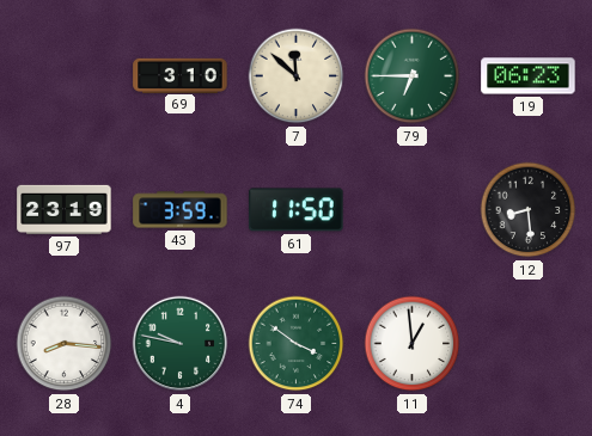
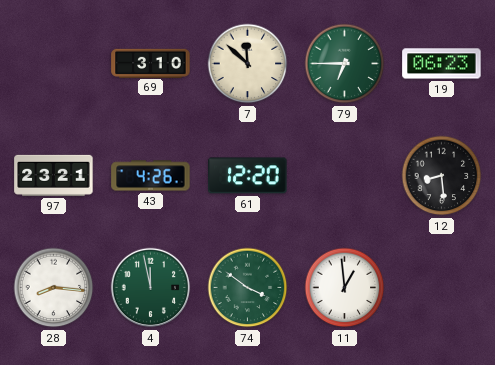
97: 23:19 -> 23:21
43: 3:59 -> 4:26
61: 11:50 -> 12:20
4: 9:47 -> 11:58
